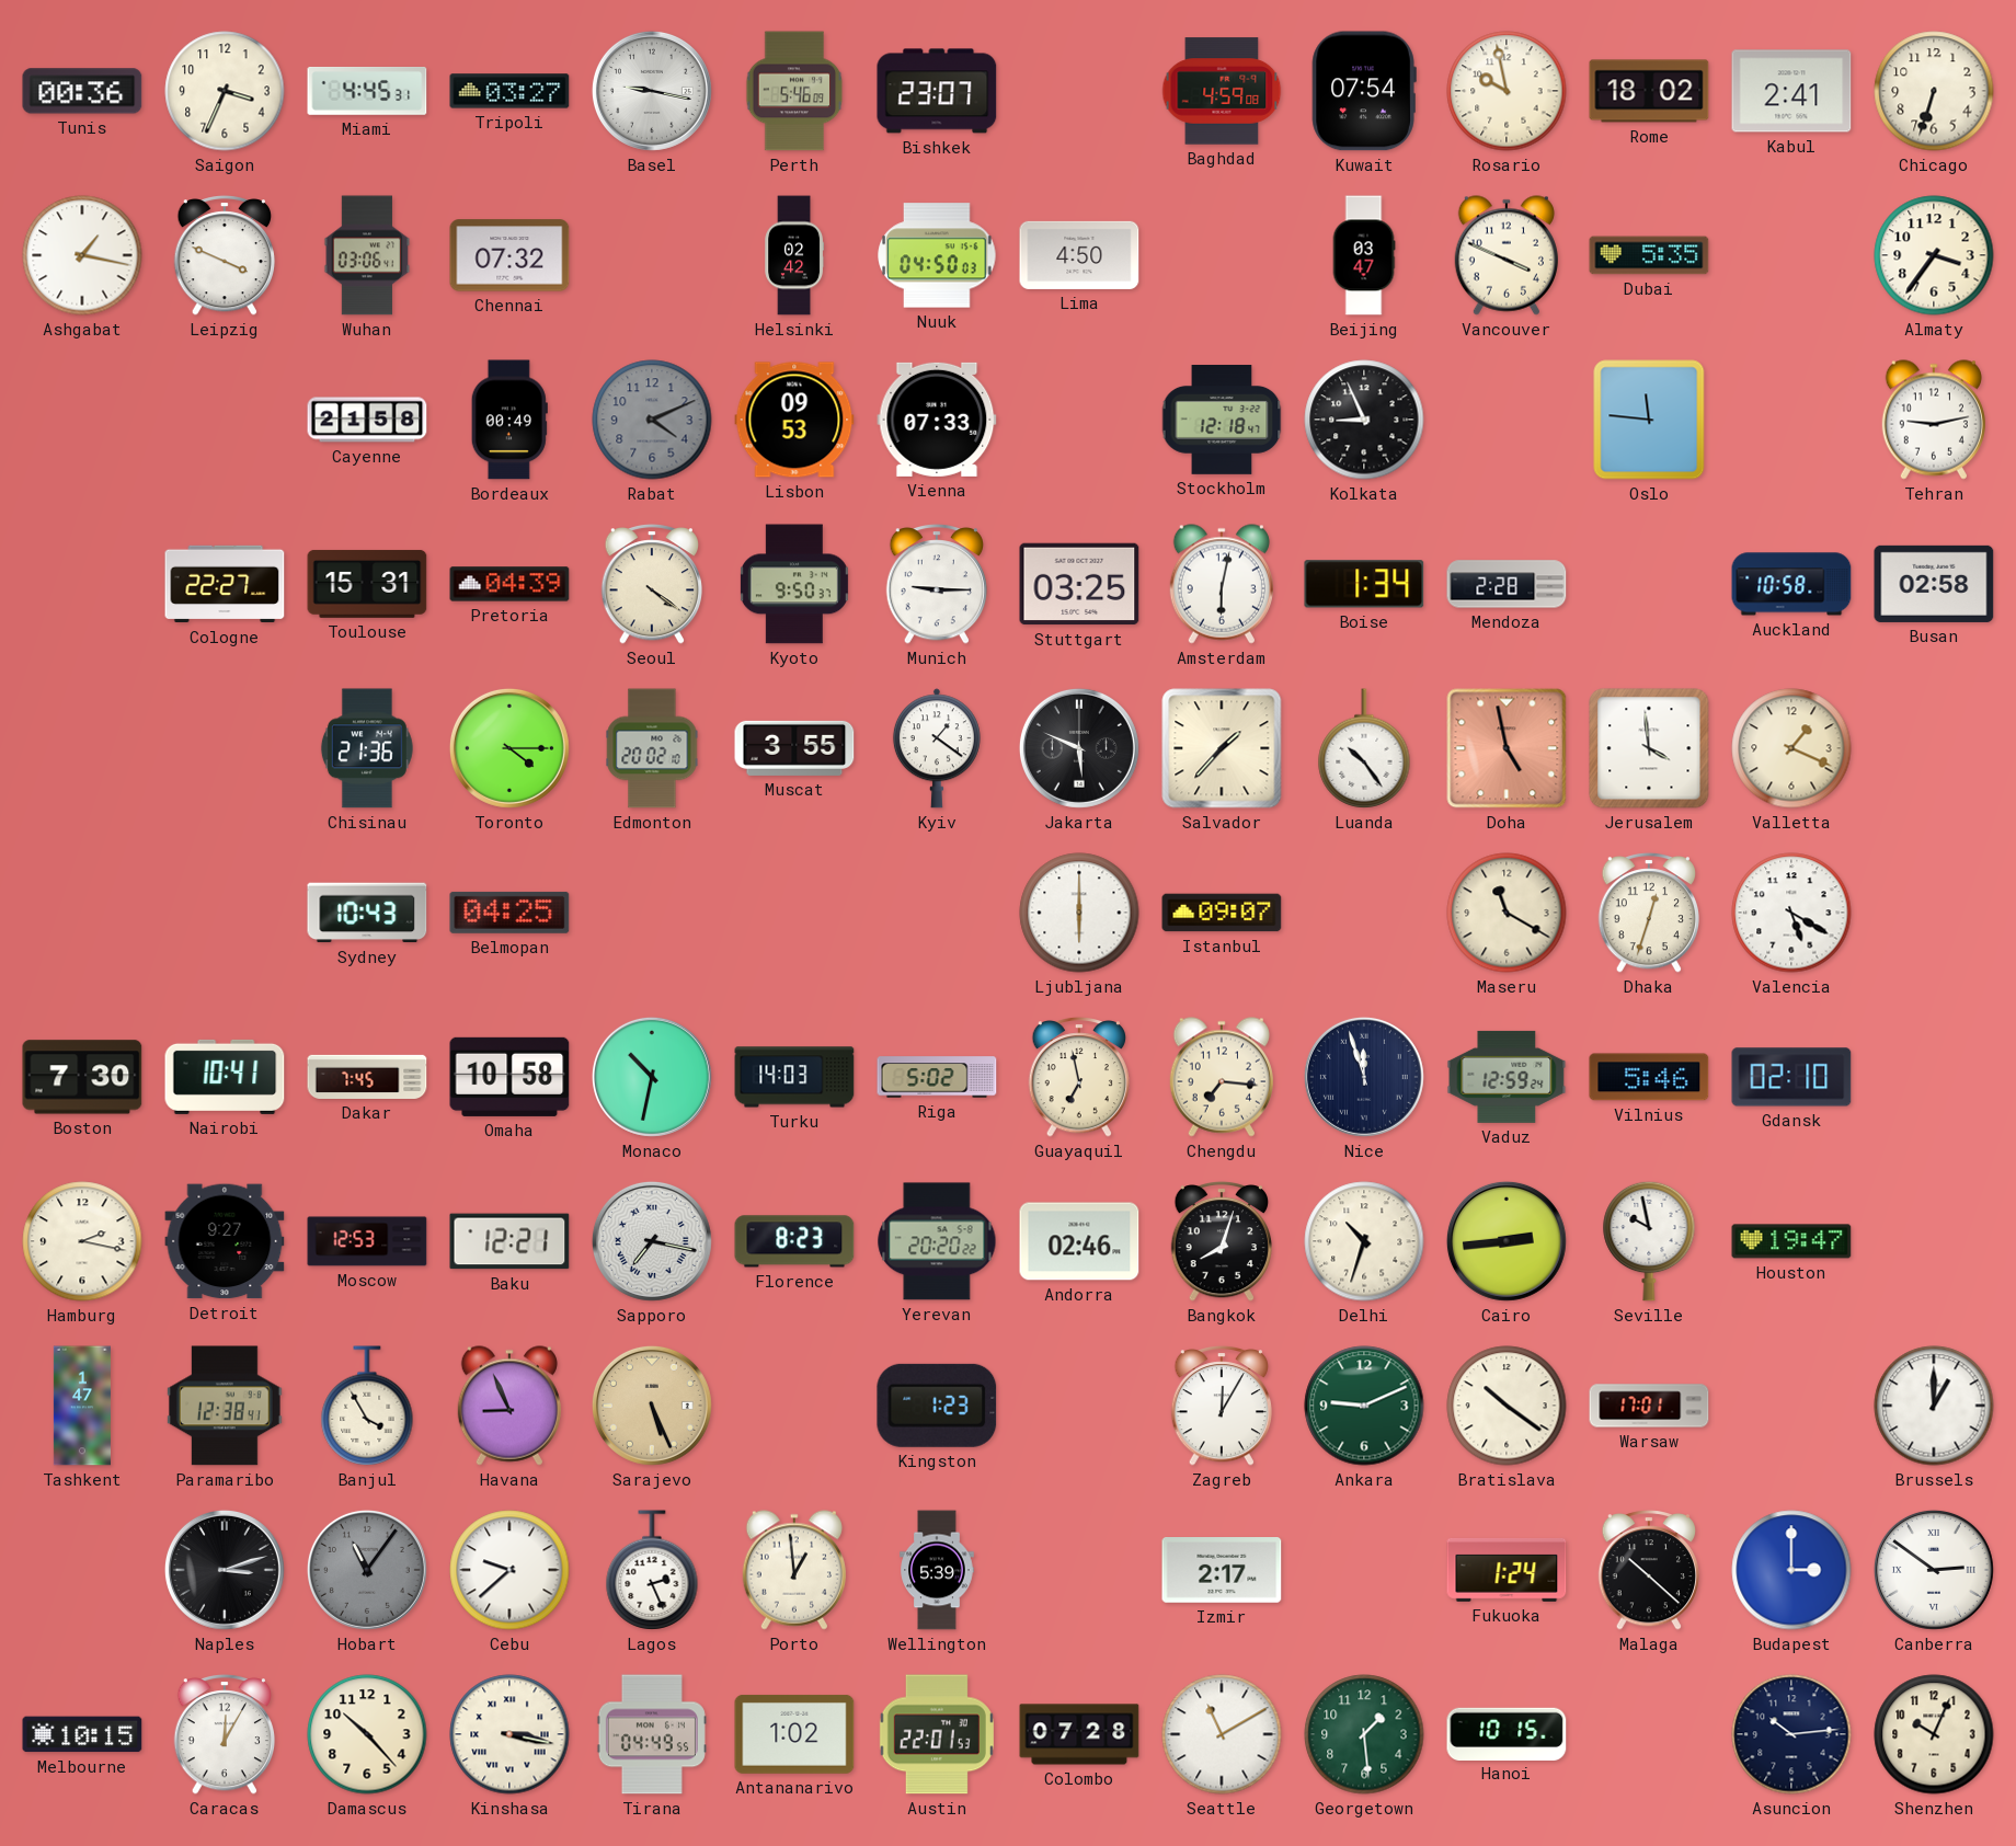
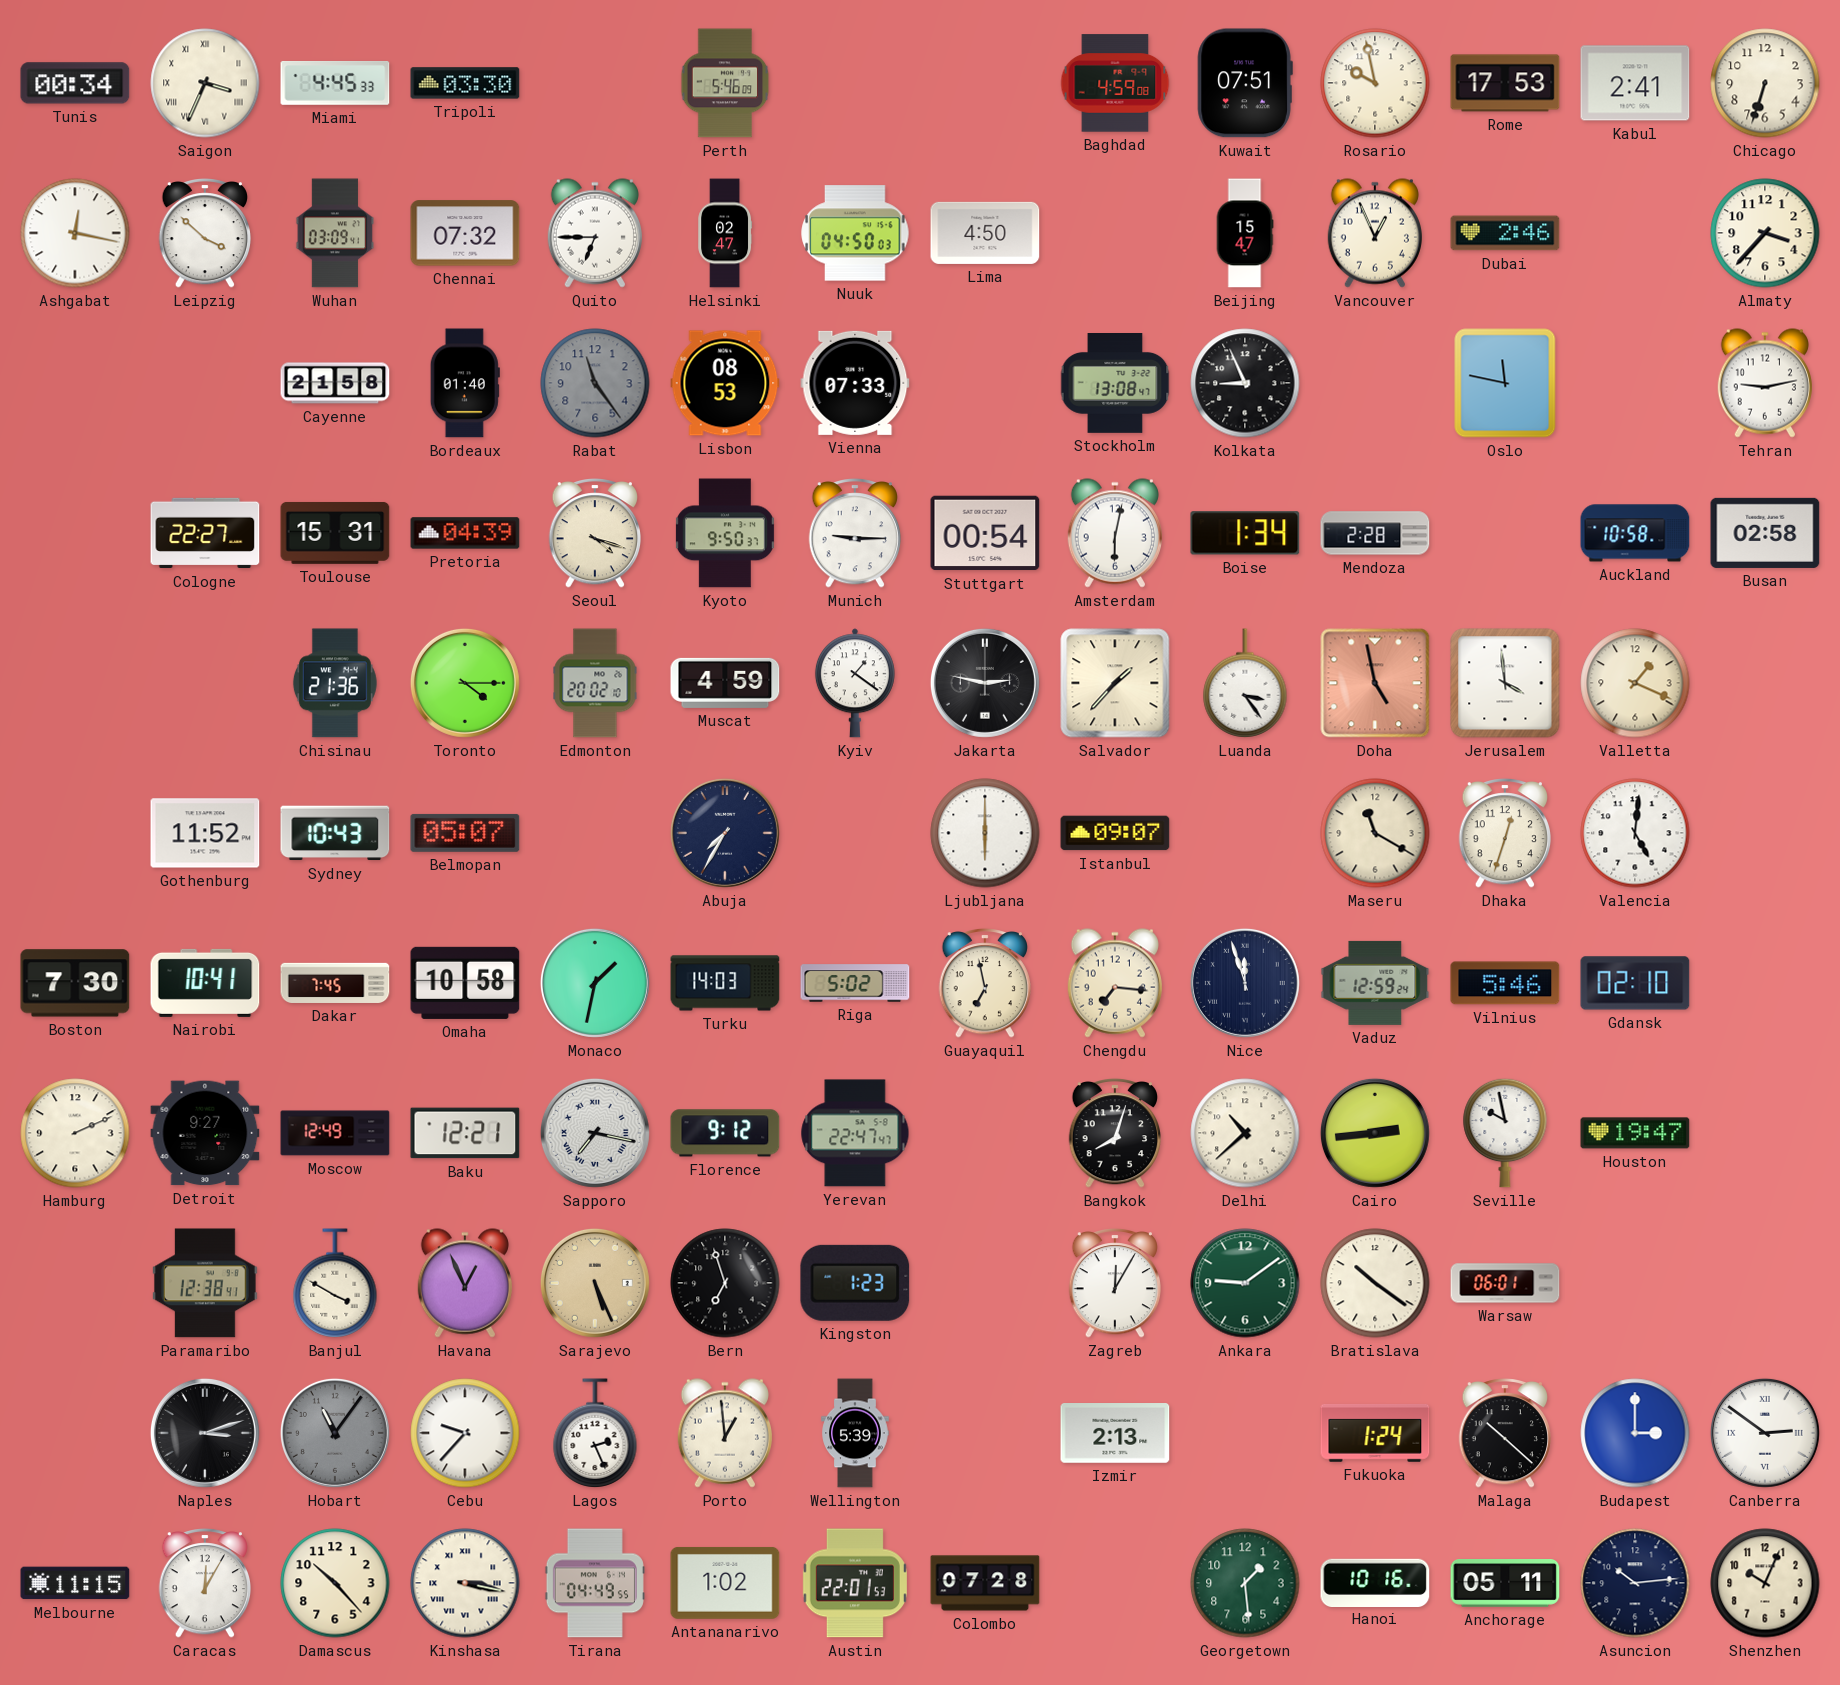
Tunis: 00:36 -> 00:34
Saigon numerals: Arabic -> Roman
Miami: 4:45:31 -> 4:45:33
Tripoli: 03:27 -> 03:30
Basel: 9:17 -> none
Bishkek: 23:07 -> none
Kuwait: 07:54 -> 07:51
Rome: 18:02 -> 17:53
Ashgabat: 1:17 -> 12:17
Leipzig: 3:49 -> 3:52
Wuhan: 03:06 -> 03:09
Quito: none -> 6:45
Helsinki: 02:42 -> 02:47
Beijing: 03:47 -> 15:47
Vancouver: 3:49 -> 12:56
Dubai: 5:35 -> 2:46
Almaty: 3:36 -> 3:37
Bordeaux: 00:49 -> 01:40
Rabat: 4:11 -> 11:24
Lisbon: 09:53 -> 08:53
Stockholm: 12:18 -> 13:08
Oslo: 11:46 -> 11:47
Seoul: 4:21 -> 4:18
Stuttgart: 03:25 -> 00:54
Muscat: 3:55 -> 4:59
Jakarta: 5:49 -> 2:47
Luanda: 10:24 -> 3:24
Gothenburg: none -> 11:52
Belmopan: 04:25 -> 05:07
Abuja: none -> 7:35
Valencia: 5:20 -> 5:01
Monaco: 10:32 -> 1:32
Hamburg: 2:17 -> 2:11
Moscow: 12:53 -> 12:49
Florence: 8:23 -> 9:12
Yerevan: 20:20 -> 22:47
Andorra: 02:46 -> none
Delhi: 10:33 -> 10:38
Tashkent: 1:47 -> none
Banjul: 3:55 -> 3:50
Havana: 8:56 -> 12:56
Bern: none -> 6:57
Ankara: 9:11 -> 9:09
Warsaw: 17:01 -> 06:01
Brussels: 1:00 -> none
Cebu: 9:38 -> 9:37
Izmir: 2:17 -> 2:13
Melbourne: 10:15 -> 11:15
Seattle: 11:10 -> none
Hanoi: 10:15 -> 10:16
Anchorage: none -> 05:11
